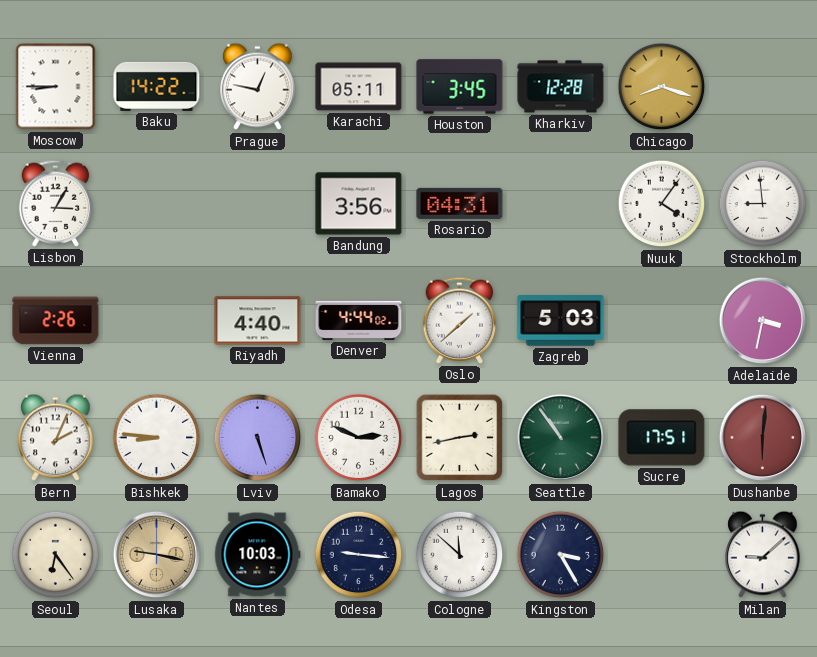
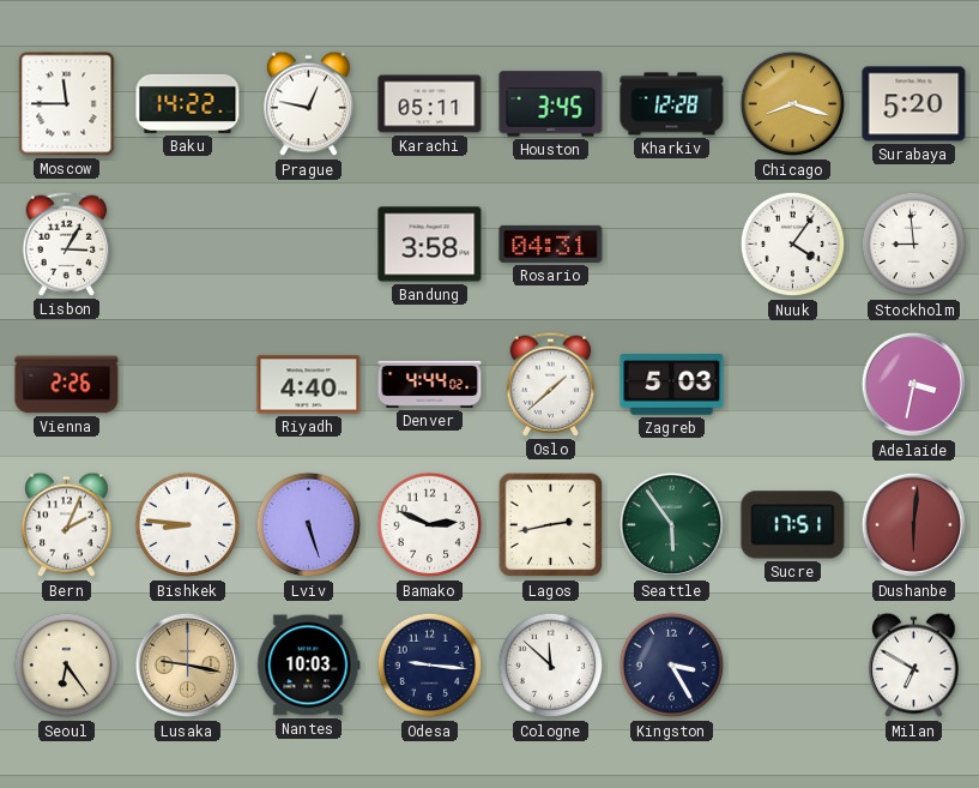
Moscow: 8:45 -> 11:45
Surabaya: none -> 5:20
Bandung: 3:56 -> 3:58
Seattle: 10:54 -> 5:54
Milan: 9:08 -> 6:50
